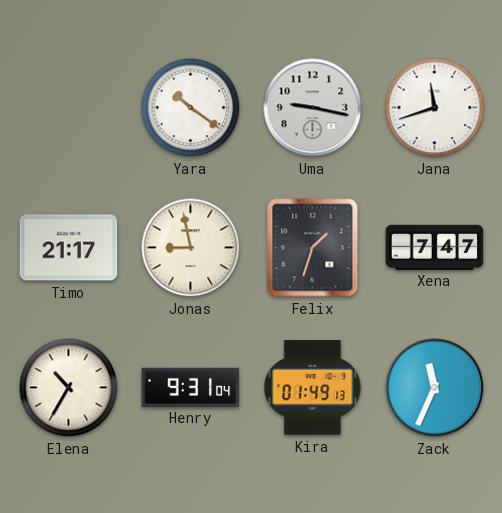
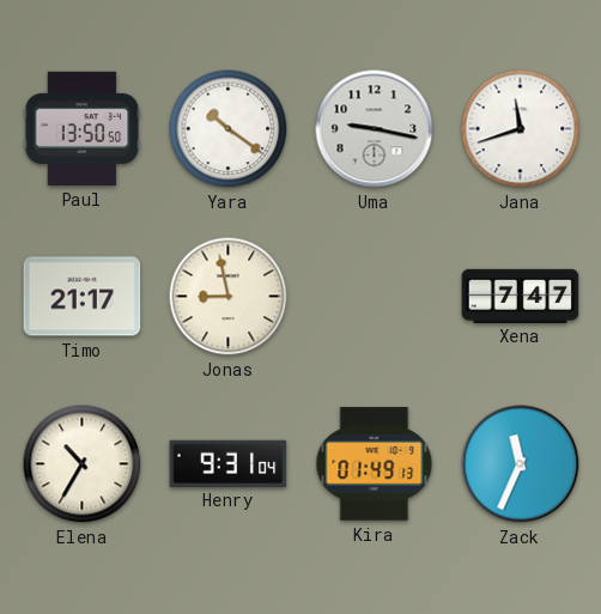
Paul: none -> 13:50
Felix: 1:33 -> none
